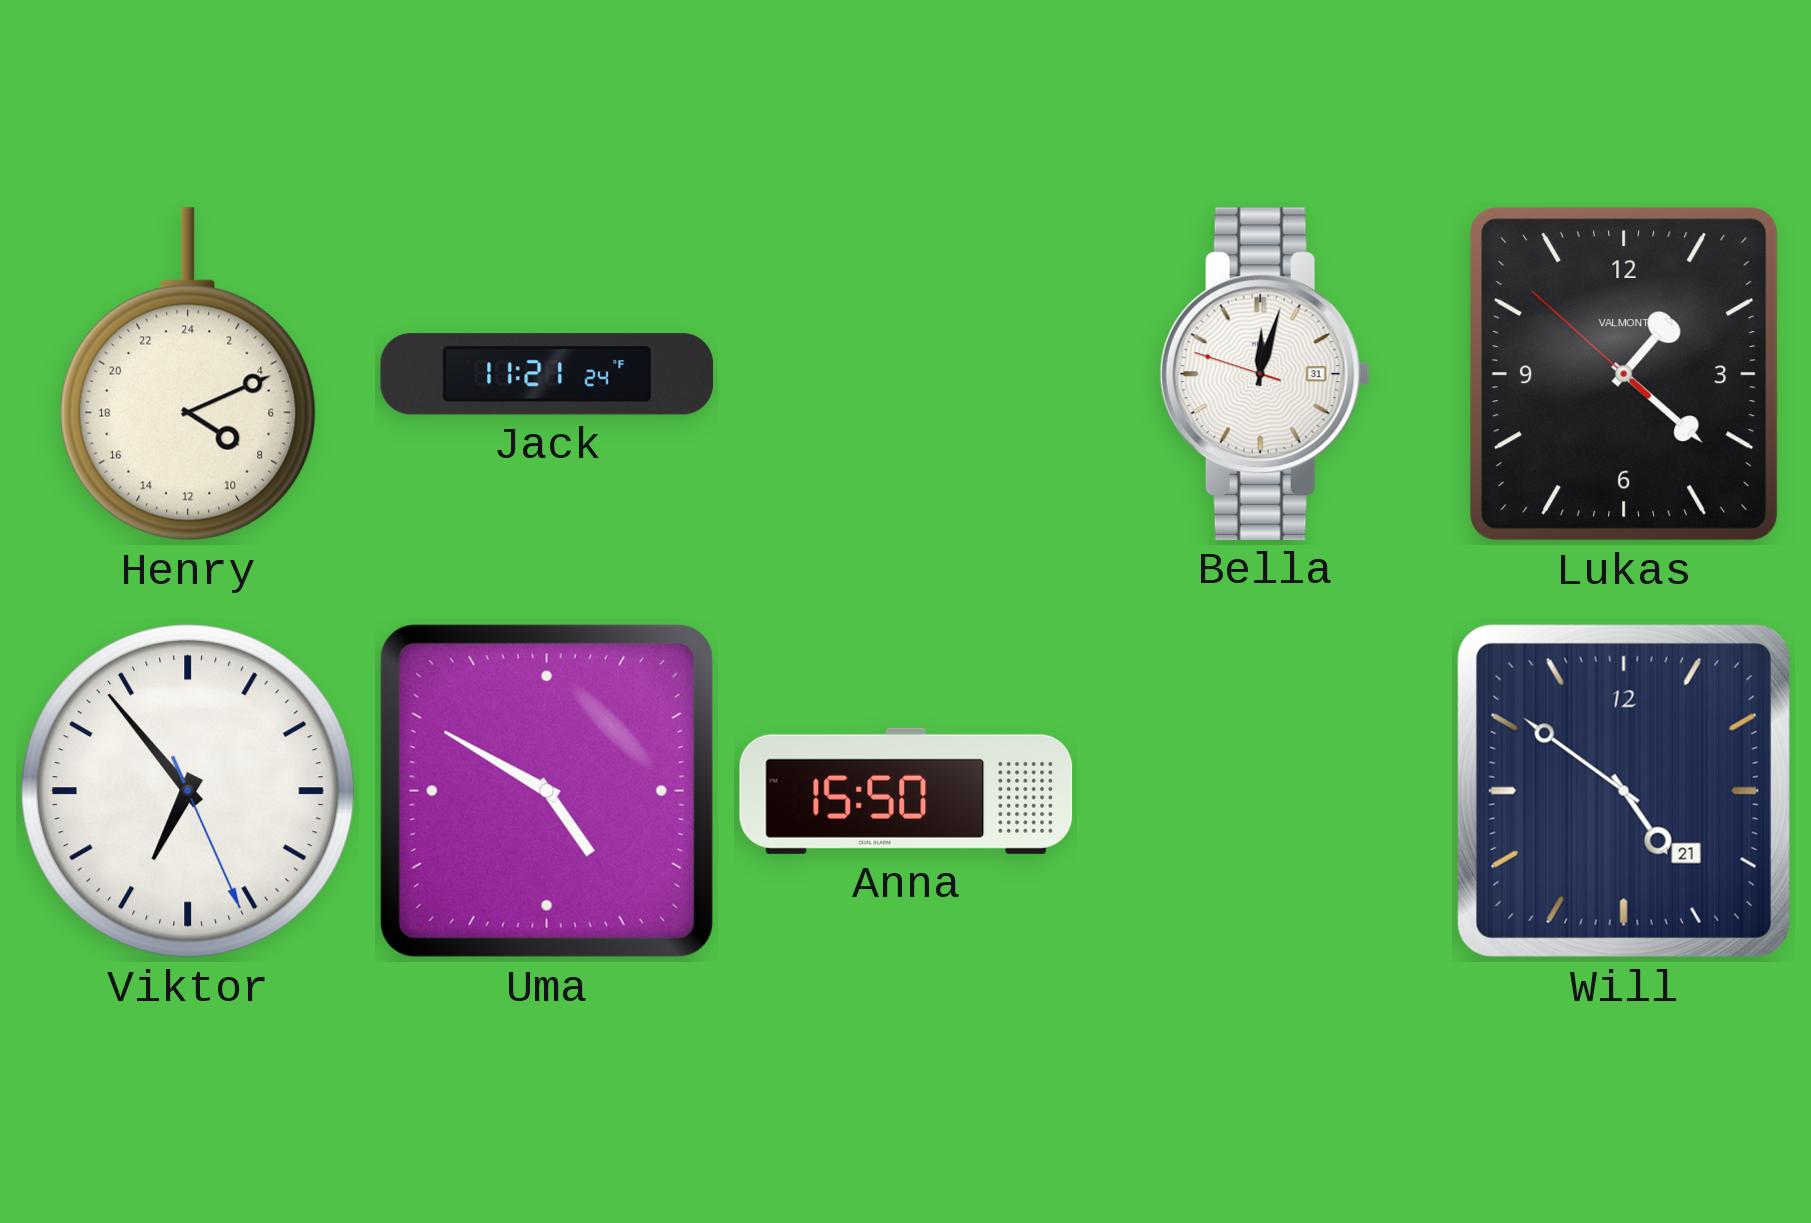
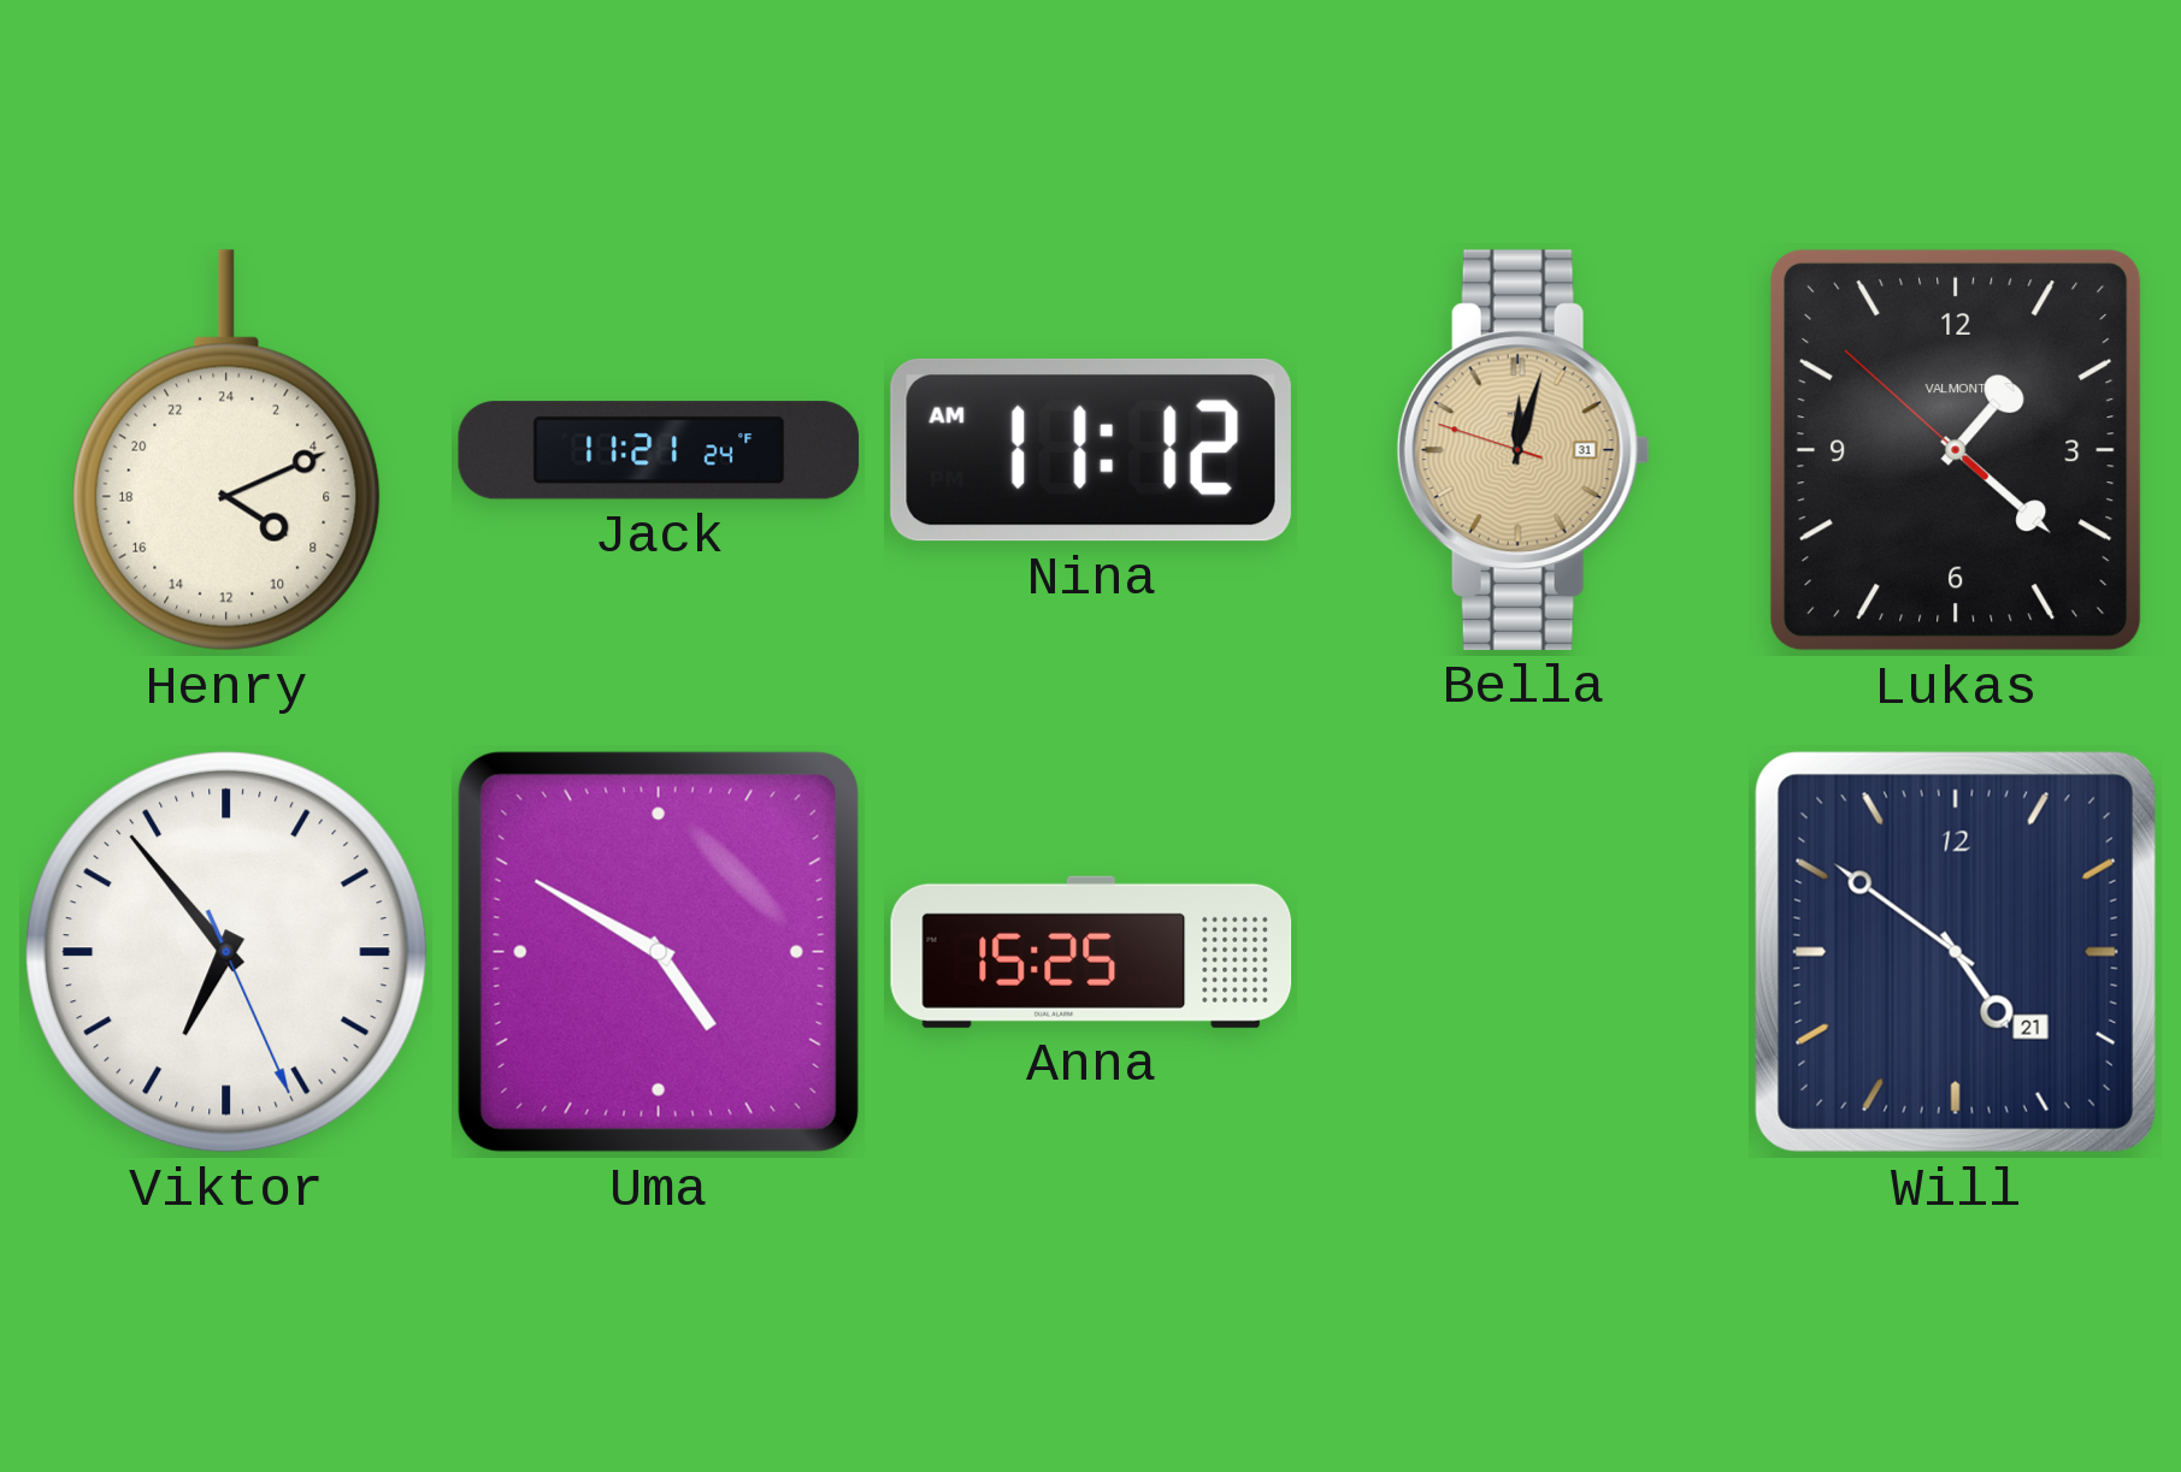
Nina: none -> 11:12
Bella dial: white -> champagne
Anna: 15:50 -> 15:25
